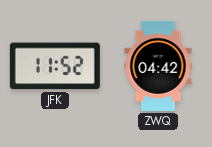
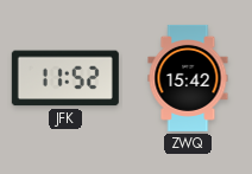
ZWQ: 04:42 -> 15:42
